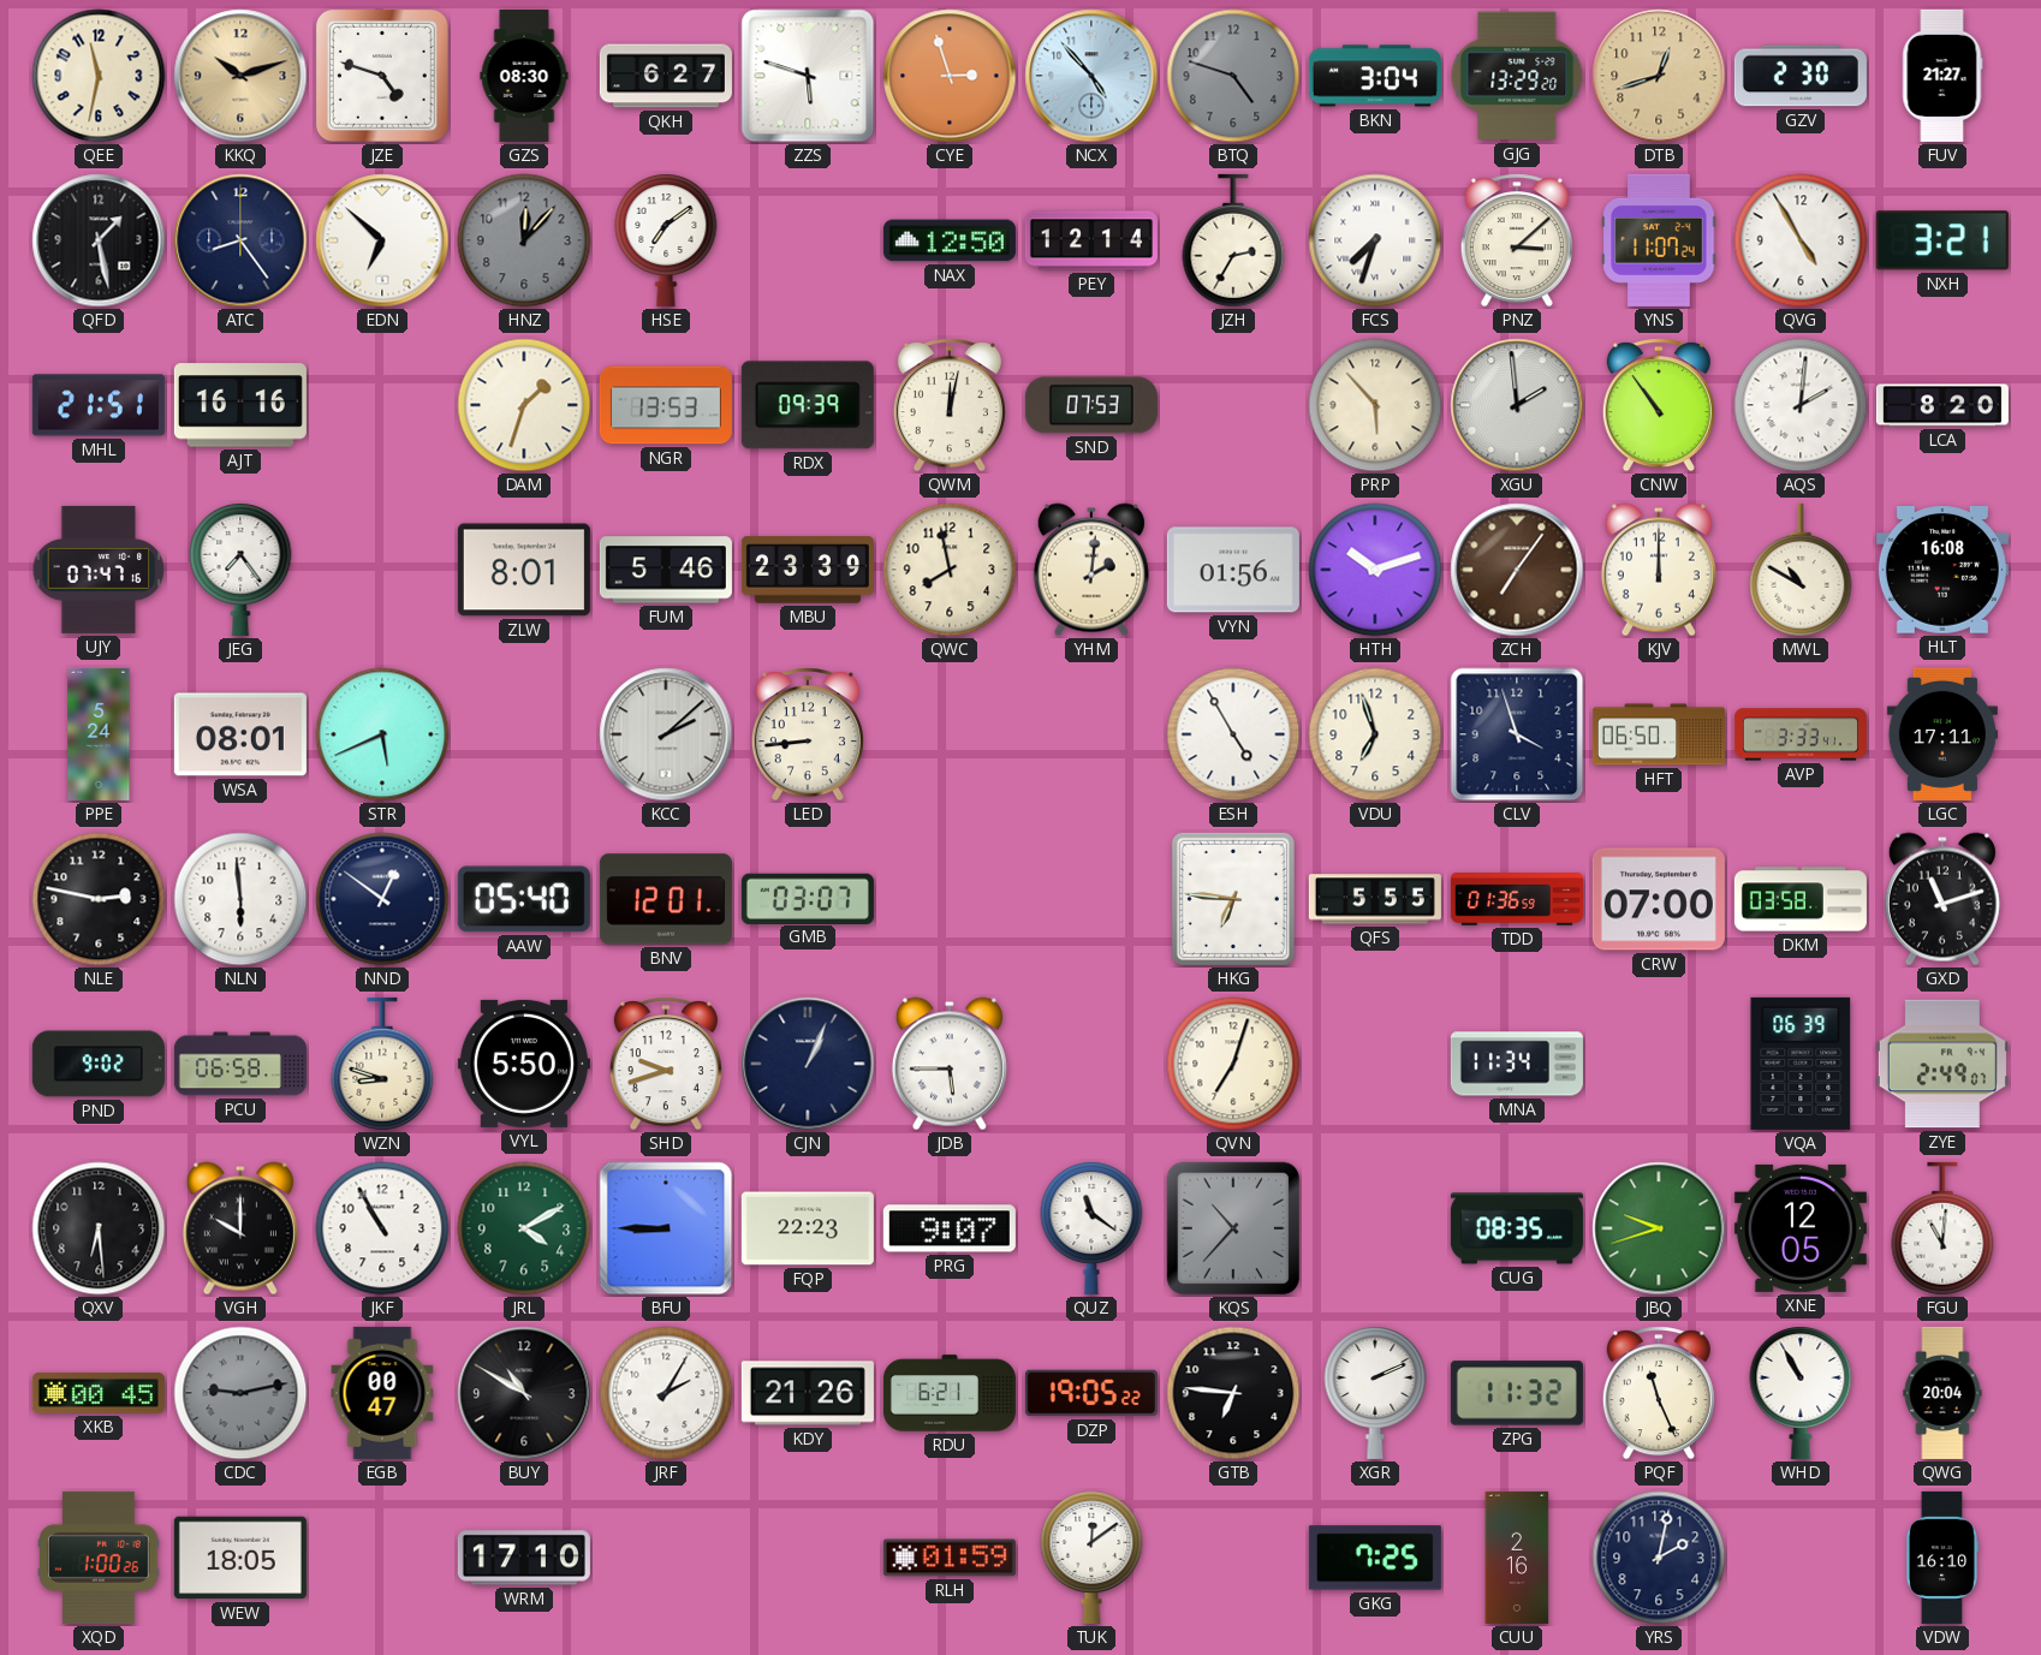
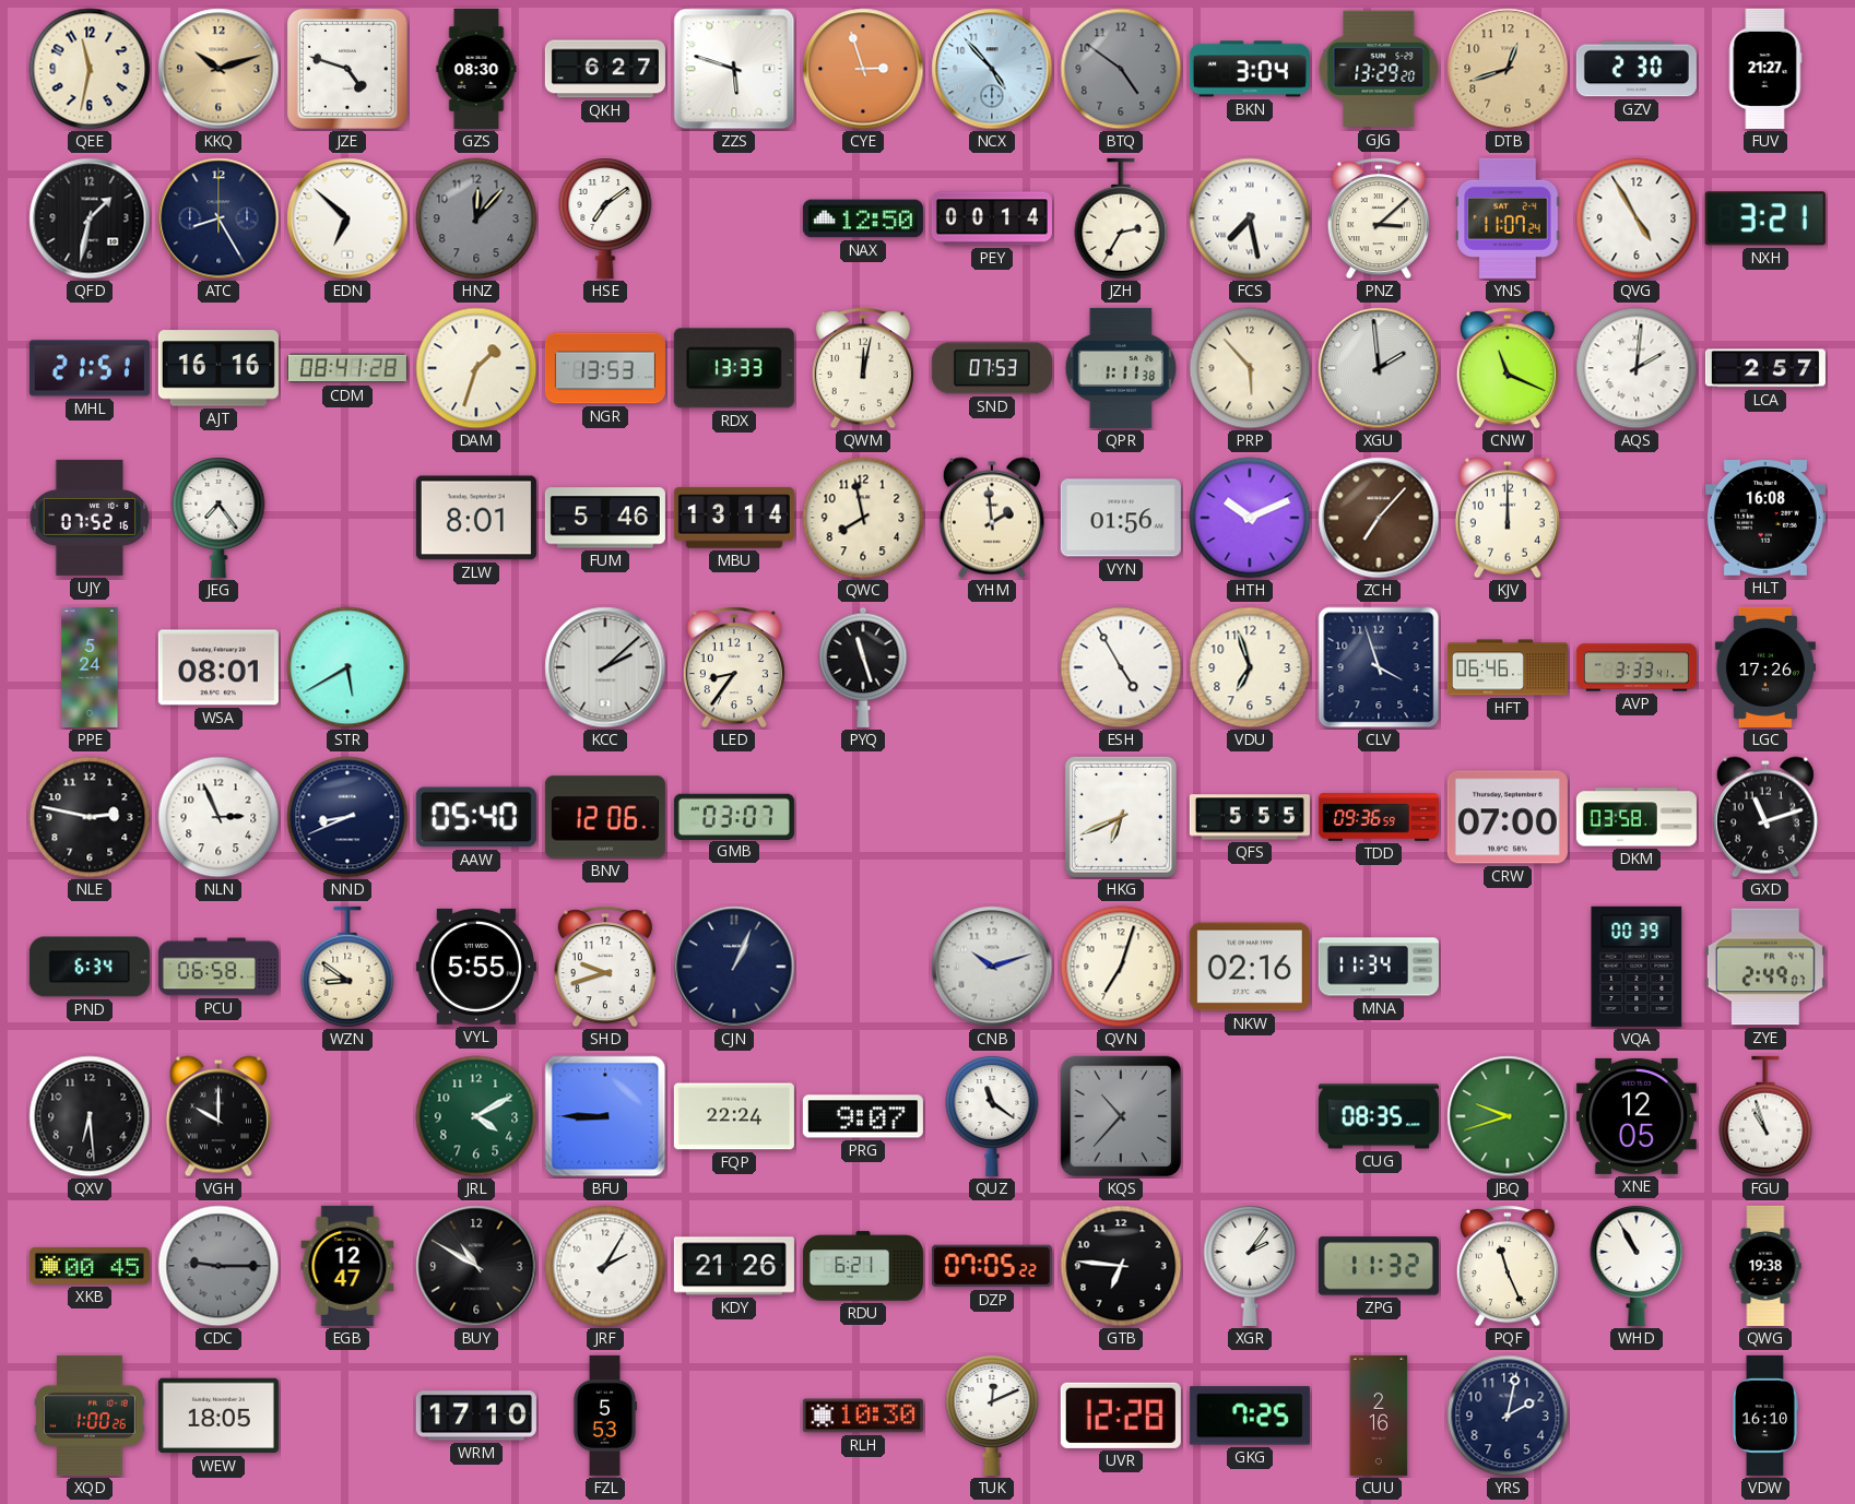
BTQ: 4:48 -> 4:51
QFD: 1:28 -> 1:32
ATC: 8:24 -> 8:25
PEY: 12:14 -> 00:14
FCS: 7:33 -> 7:28
CDM: none -> 08:41
RDX: 09:39 -> 13:33
QPR: none -> 1:11
CNW: 10:54 -> 11:19
LCA: 8:20 -> 2:57
UJY: 07:47 -> 07:52
MBU: 23:39 -> 13:14
YHM: 2:01 -> 1:59
HTH: 10:12 -> 10:11
ZCH: 7:06 -> 7:07
MWL: 10:50 -> none
STR: 5:41 -> 5:40
LED: 8:44 -> 8:36
PYQ: none -> 11:27
HFT: 06:50 -> 06:46
LGC: 17:11 -> 17:26
NLN: 5:59 -> 2:56
NND: 12:51 -> 8:41
BNV: 12:01 -> 12:06
HKG: 6:46 -> 6:41
TDD: 01:36 -> 09:36
PND: 9:02 -> 6:34
WZN: 8:48 -> 8:51
VYL: 5:50 -> 5:55
JDB: 5:45 -> none
CNB: none -> 10:12
NKW: none -> 02:16
VQA: 06:39 -> 00:39
JKF: 10:55 -> none
FQP: 22:23 -> 22:24
FGU: 11:01 -> 10:57
CDC: 9:13 -> 9:15
EGB: 00:47 -> 12:47
DZP: 19:05 -> 07:05
XGR: 2:11 -> 2:06
QWG: 20:04 -> 19:38
FZL: none -> 5:53
RLH: 01:59 -> 10:30
TUK: 12:09 -> 12:11
UVR: none -> 12:28
